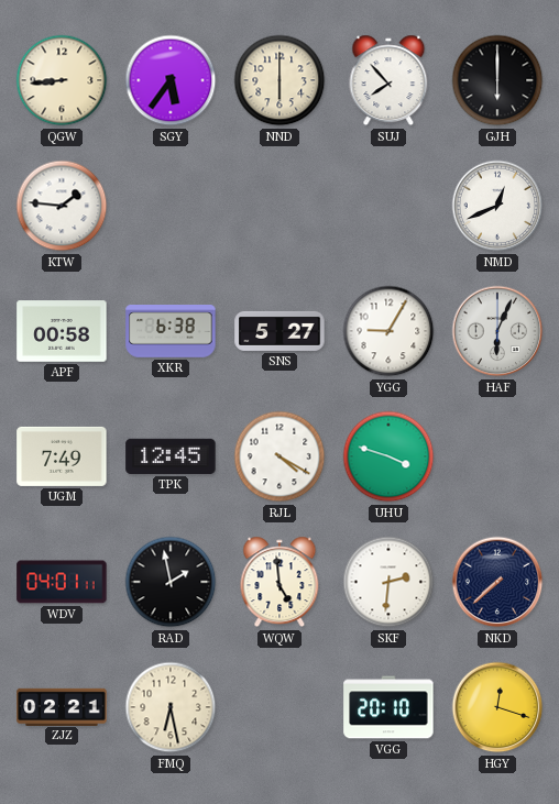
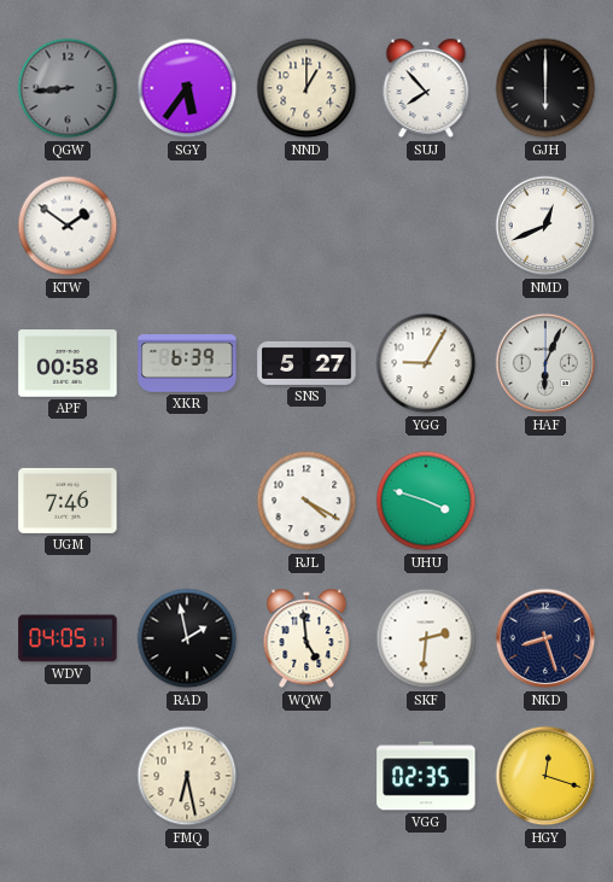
QGW dial: cream -> grey
NND: 6:00 -> 1:00
KTW: 1:46 -> 1:51
XKR: 6:38 -> 6:39
UGM: 7:49 -> 7:46
TPK: 12:45 -> none
WDV: 04:01 -> 04:05
NKD: 7:38 -> 8:27
ZJZ: 02:21 -> none
VGG: 20:10 -> 02:35
